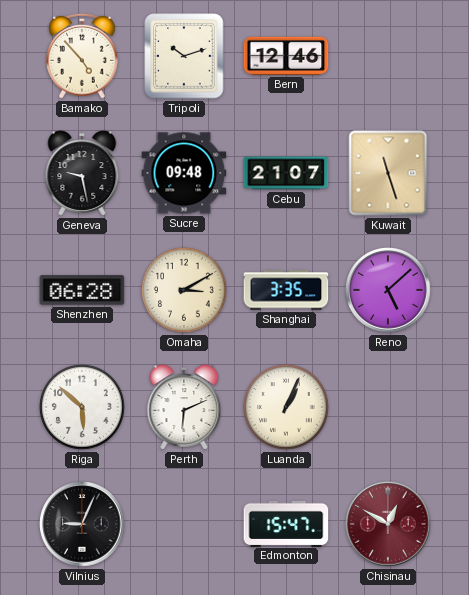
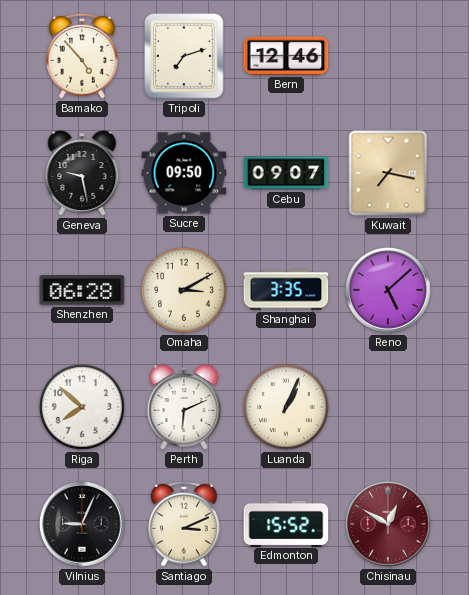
Tripoli: 10:12 -> 7:12
Sucre: 09:48 -> 09:50
Cebu: 21:07 -> 09:07
Kuwait: 11:27 -> 7:17
Riga: 5:52 -> 7:52
Santiago: none -> 3:11
Edmonton: 15:47 -> 15:52
